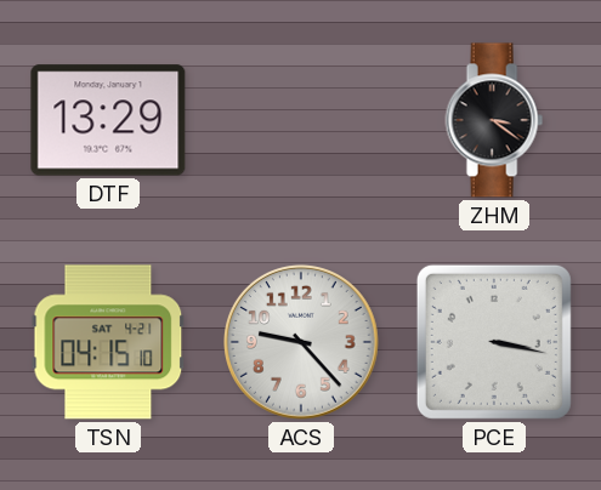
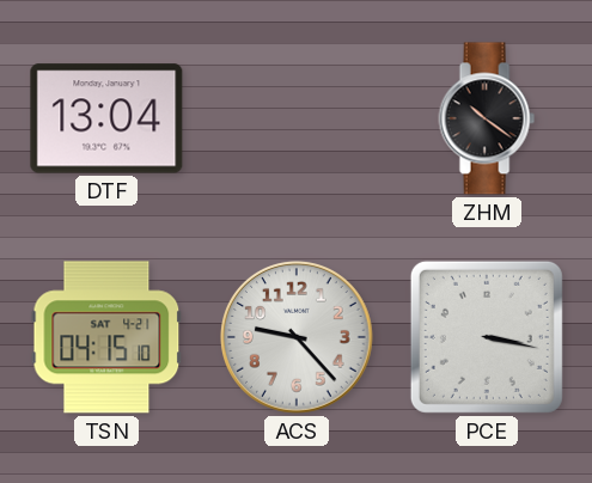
DTF: 13:29 -> 13:04
ZHM: 3:21 -> 10:21
